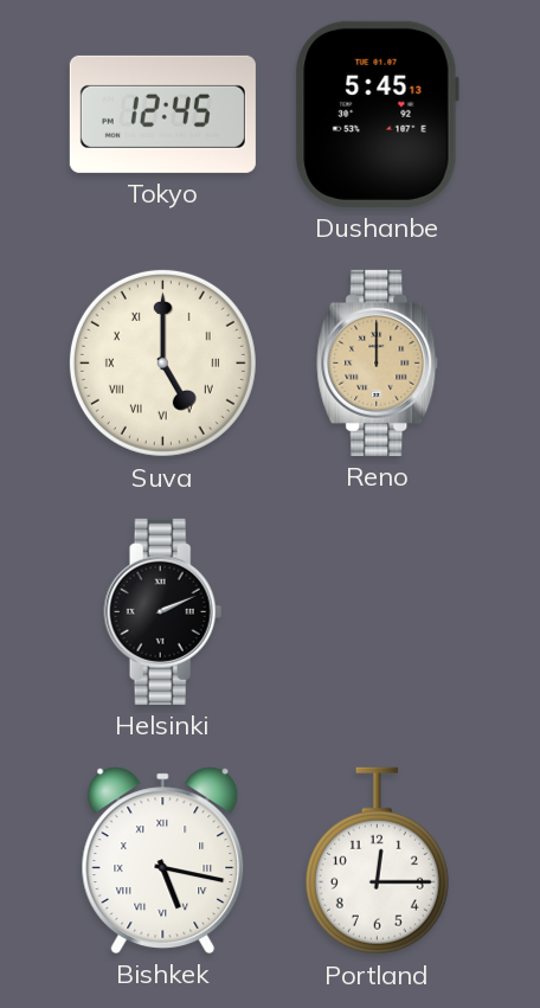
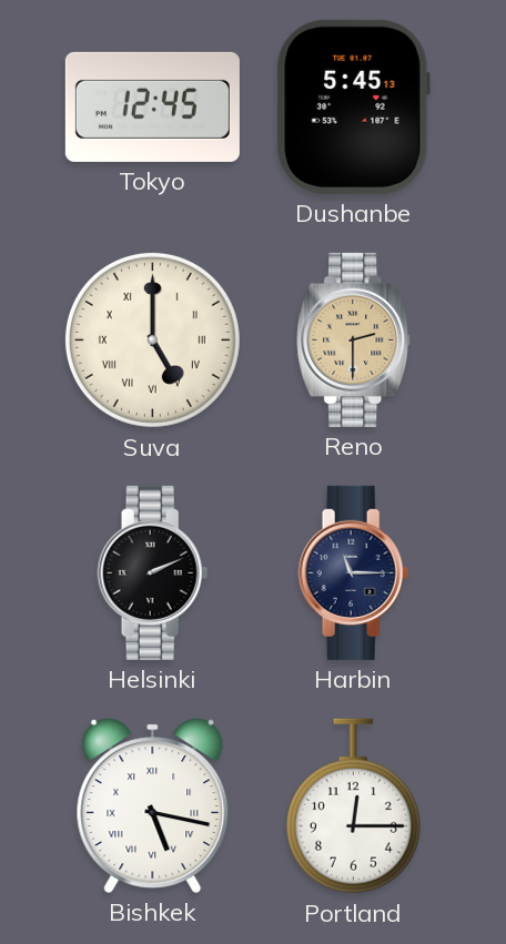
Reno: 12:00 -> 2:30
Harbin: none -> 11:15
